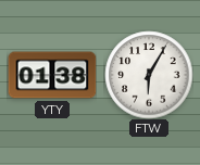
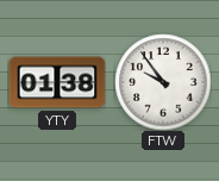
FTW: 6:05 -> 9:54
